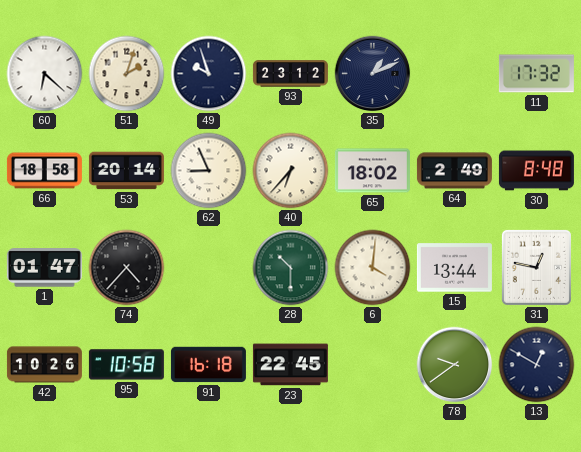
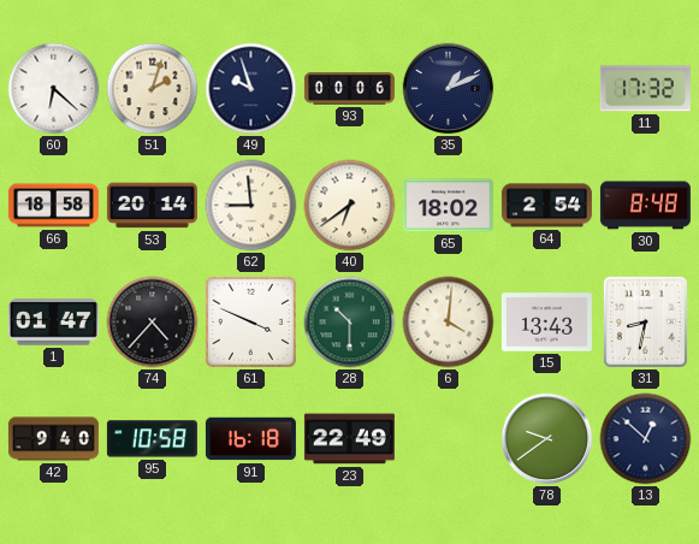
93: 23:12 -> 00:06
62: 8:56 -> 8:59
40: 6:37 -> 6:39
64: 2:49 -> 2:54
61: none -> 3:49
15: 13:44 -> 13:43
31: 12:47 -> 8:32
42: 10:26 -> 9:40
23: 22:45 -> 22:49
13: 12:50 -> 12:52
